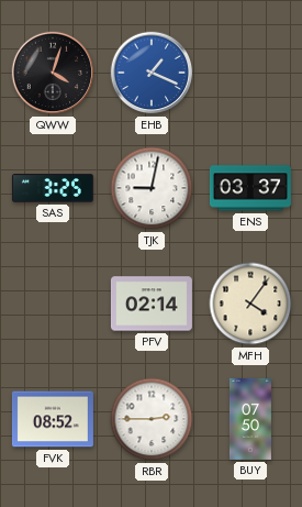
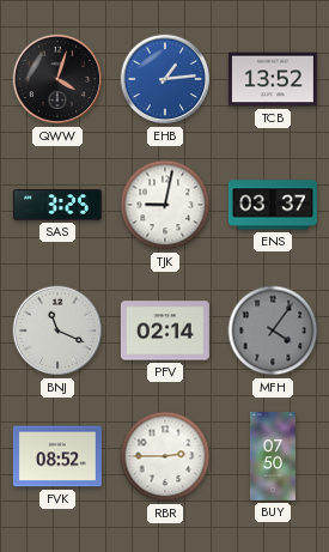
EHB: 1:19 -> 1:14
TCB: none -> 13:52
BNJ: none -> 11:19
MFH dial: cream -> grey
